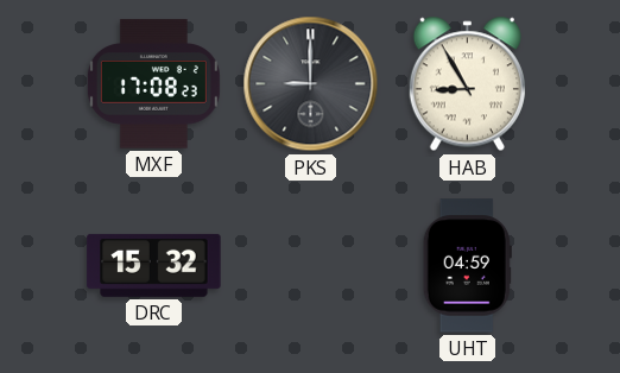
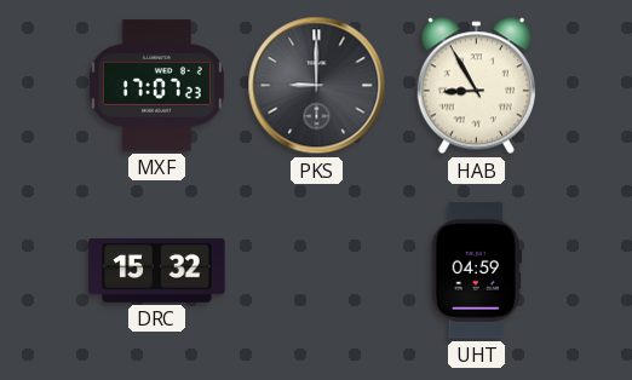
MXF: 17:08 -> 17:07
